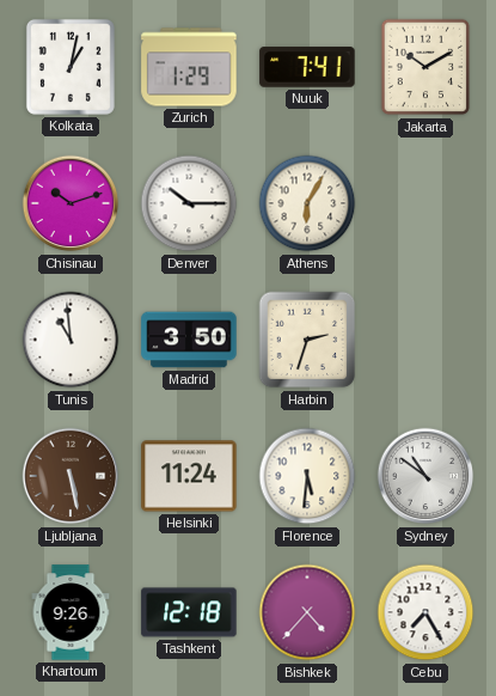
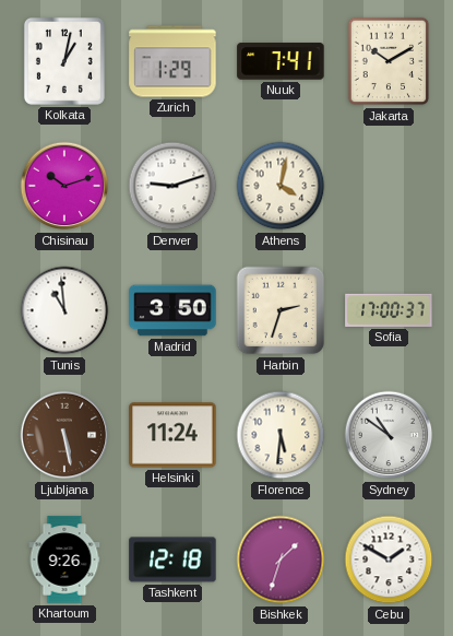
Denver: 10:15 -> 9:12
Athens: 6:05 -> 4:02
Sofia: none -> 17:00
Bishkek: 4:37 -> 1:33
Cebu: 7:25 -> 1:50
